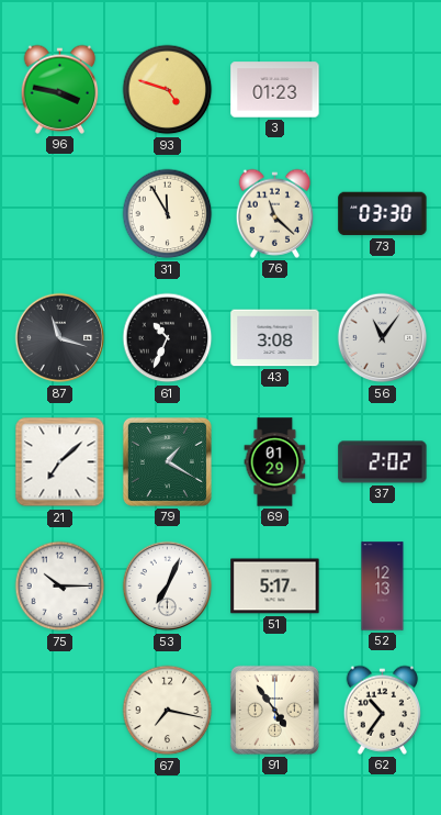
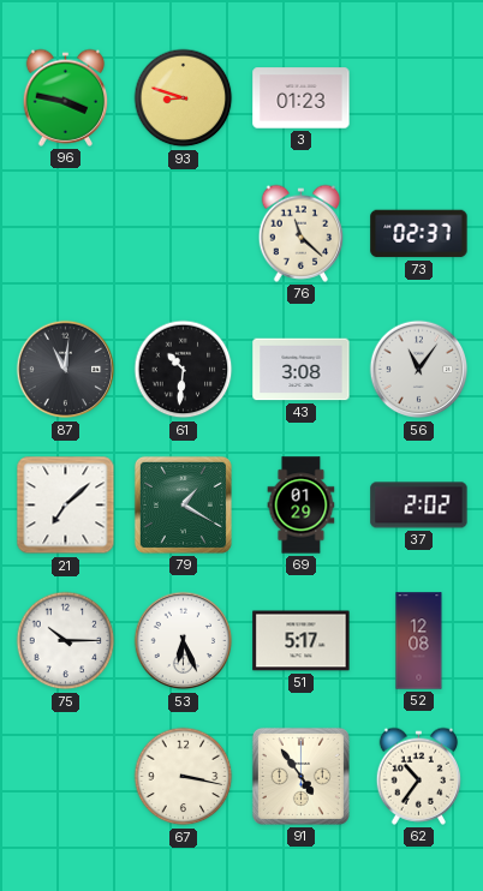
93: 4:48 -> 8:48
31: 11:55 -> none
73: 03:30 -> 02:37
87: 11:18 -> 11:01
61: 10:34 -> 10:31
53: 7:04 -> 6:26
52: 12:13 -> 12:08
67: 7:17 -> 3:17
